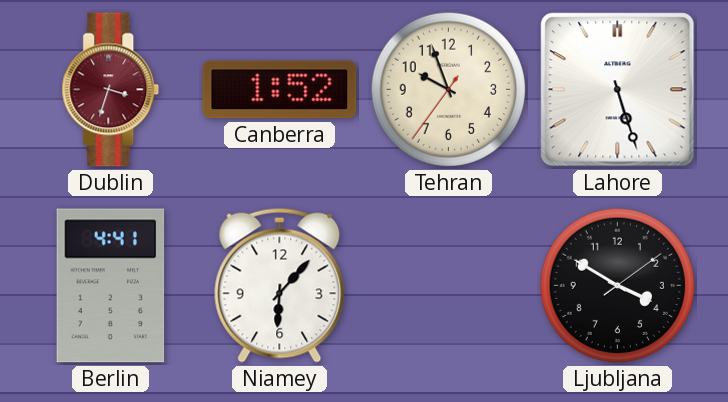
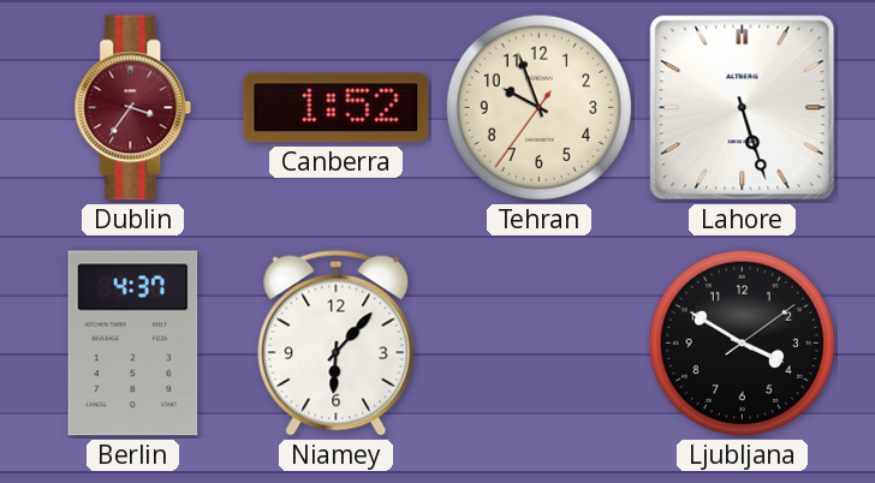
Dublin: 3:33 -> 3:36
Berlin: 4:41 -> 4:37
